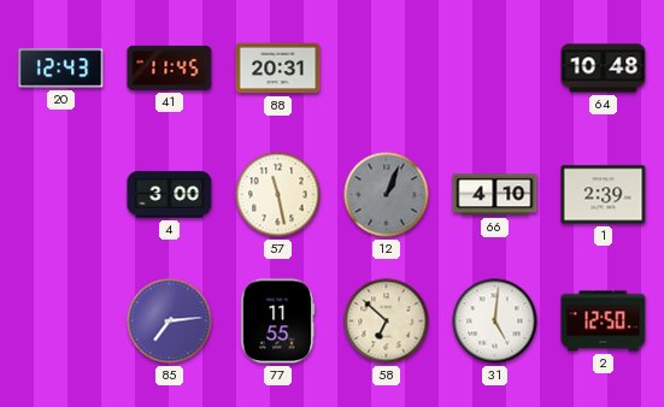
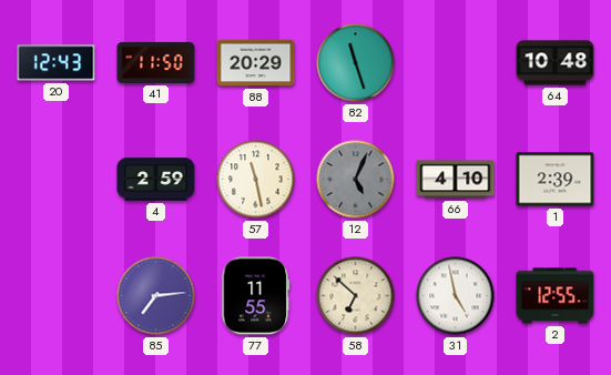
41: 11:45 -> 11:50
88: 20:31 -> 20:29
82: none -> 11:27
4: 3:00 -> 2:59
12: 1:04 -> 5:04
31: 5:01 -> 4:58
2: 12:50 -> 12:55
